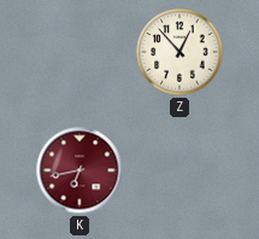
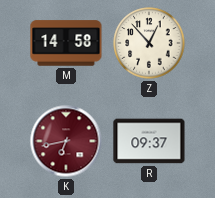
M: none -> 14:58
R: none -> 09:37
